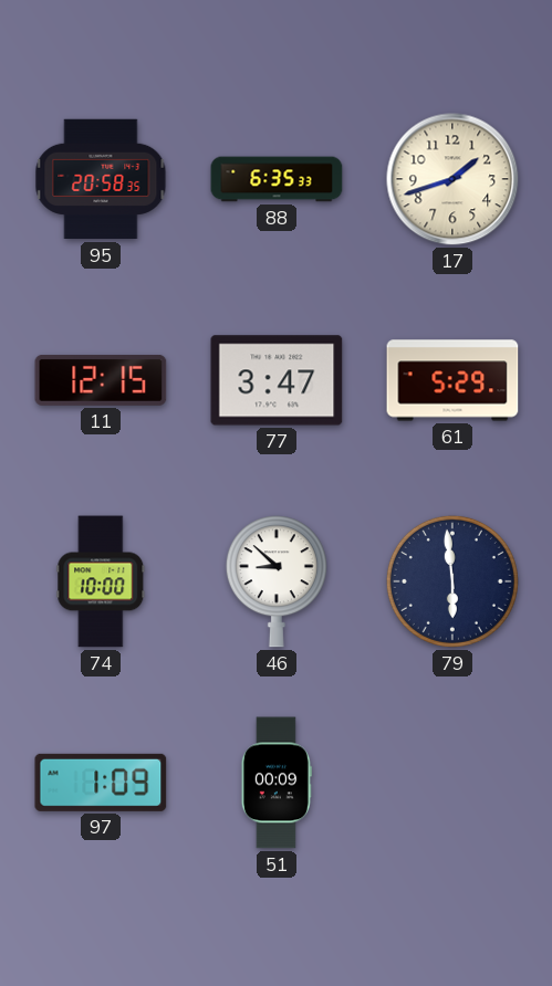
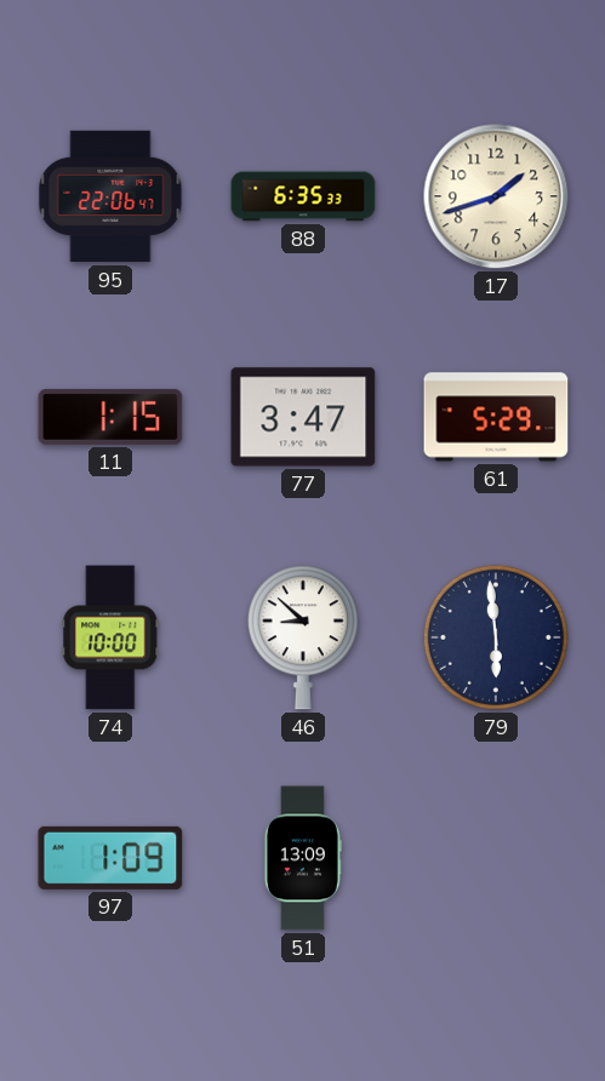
95: 20:58 -> 22:06
11: 12:15 -> 1:15
51: 00:09 -> 13:09
